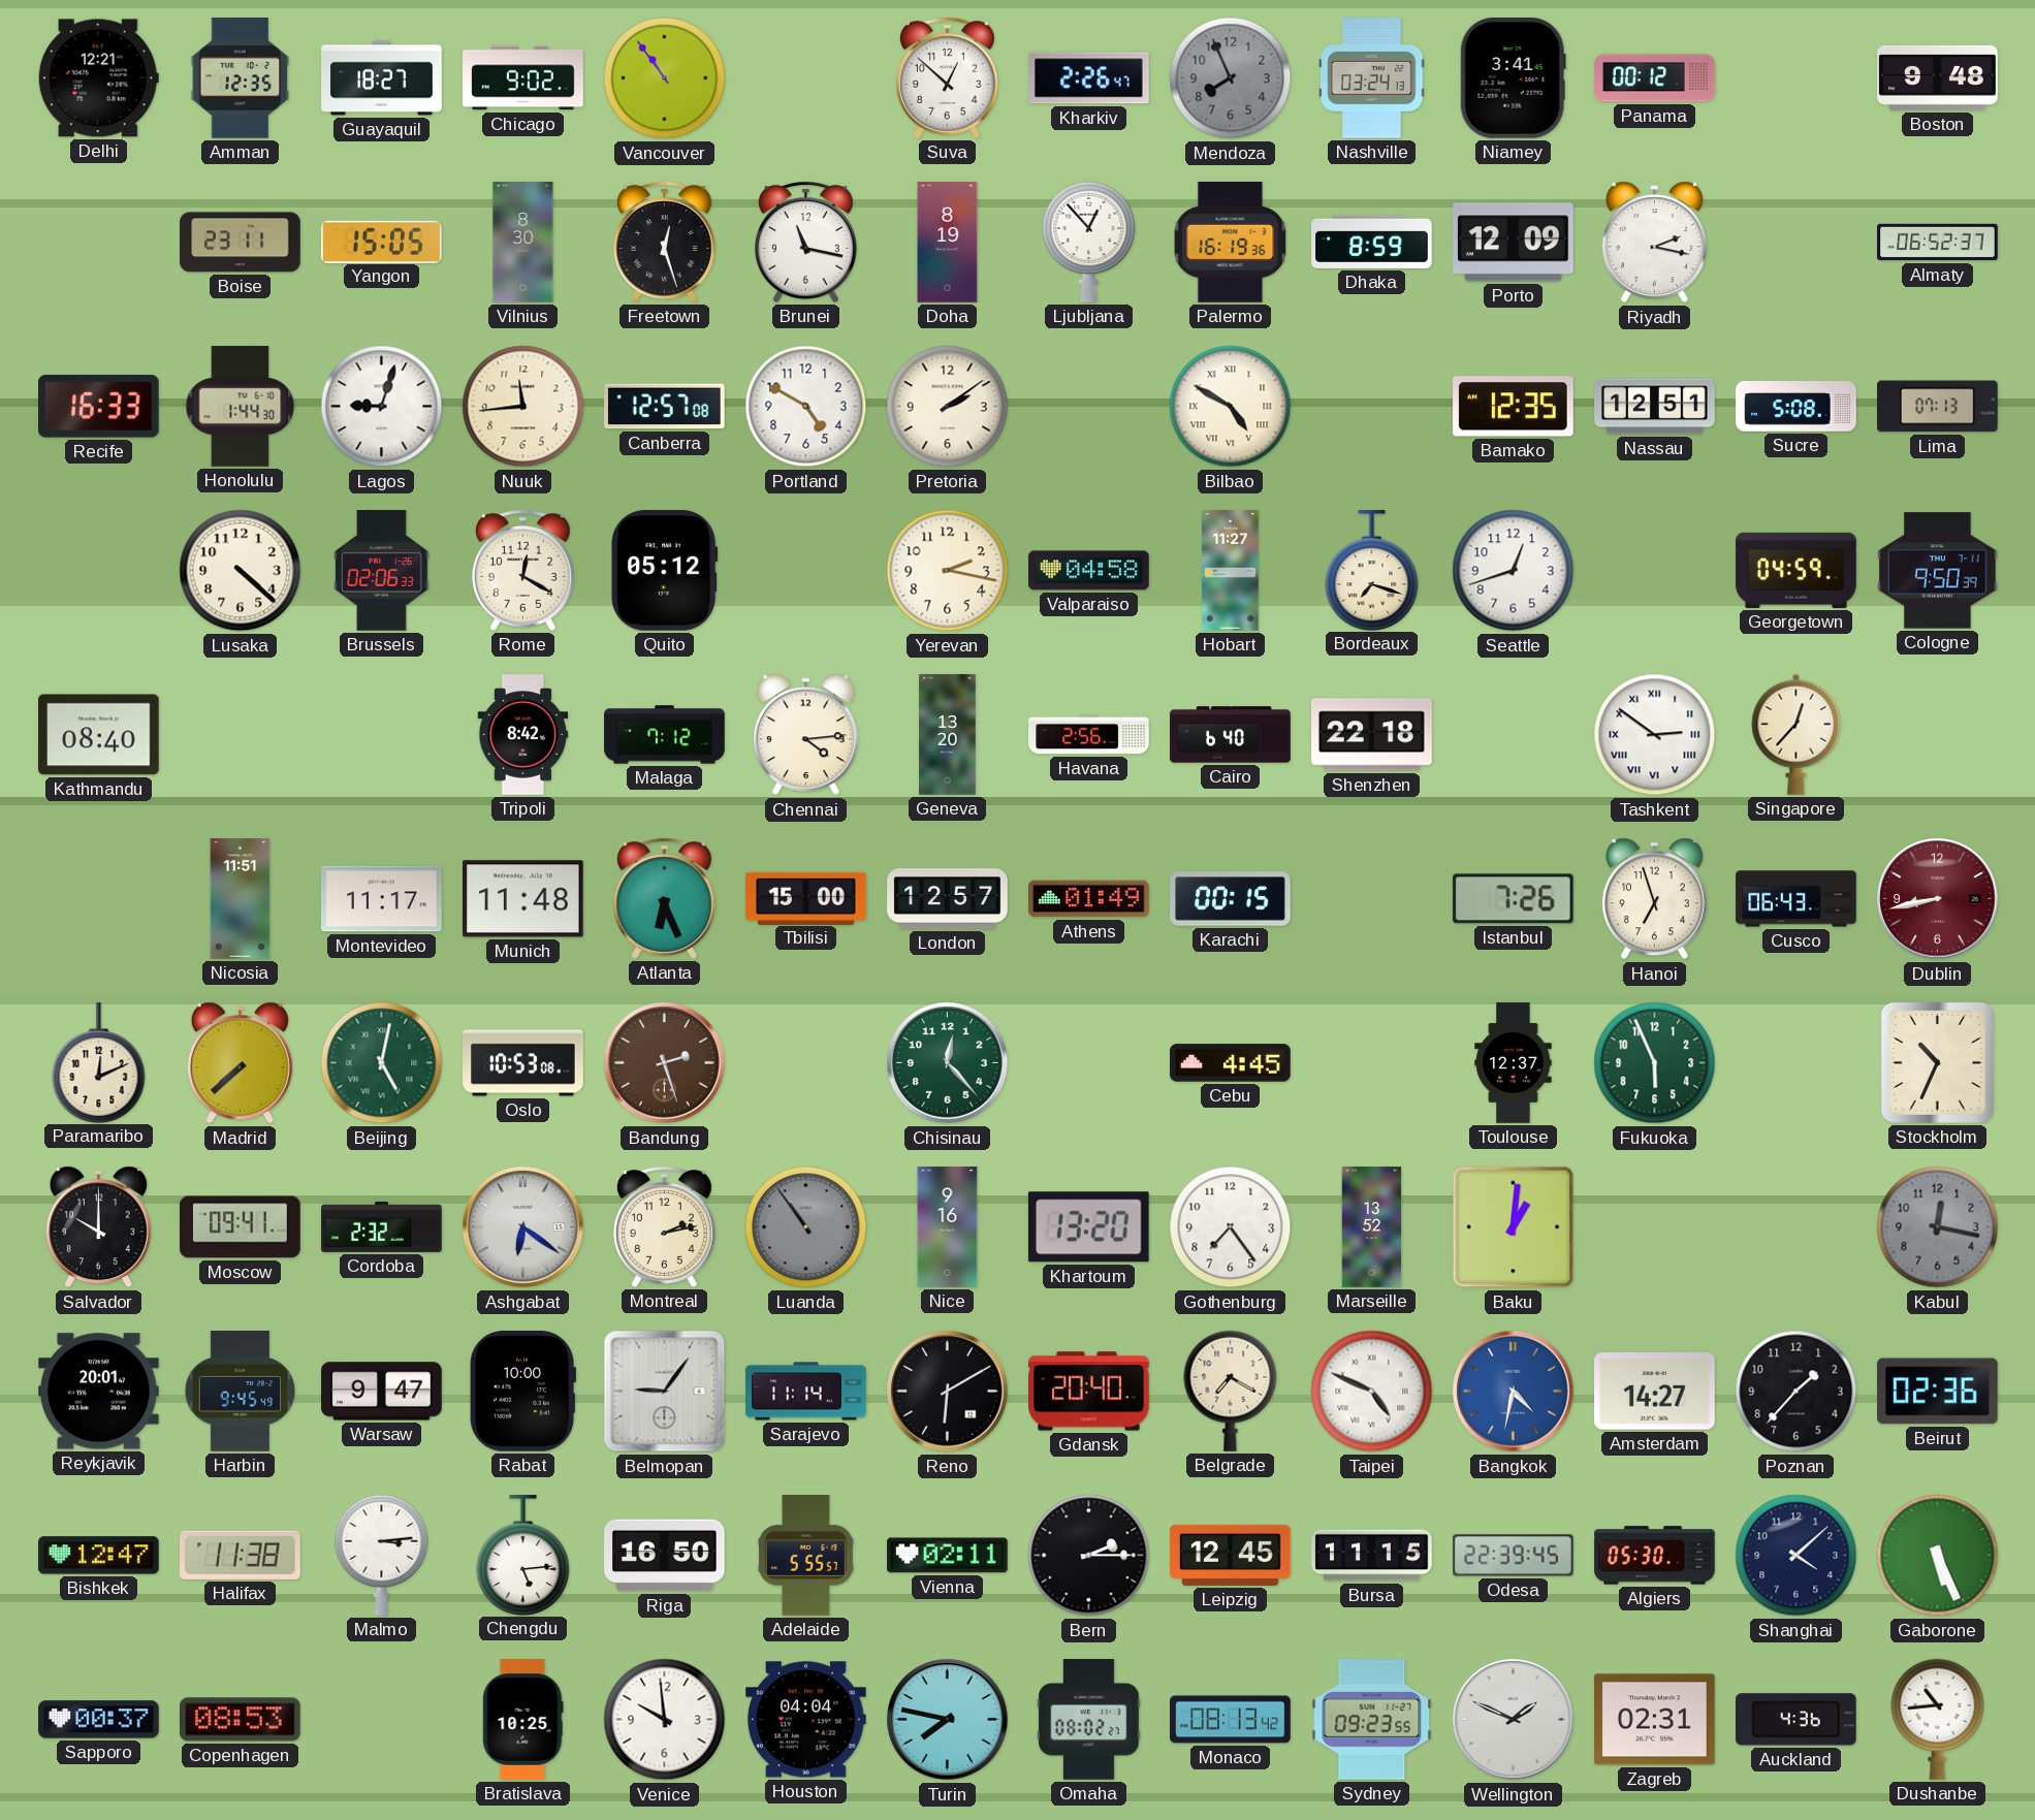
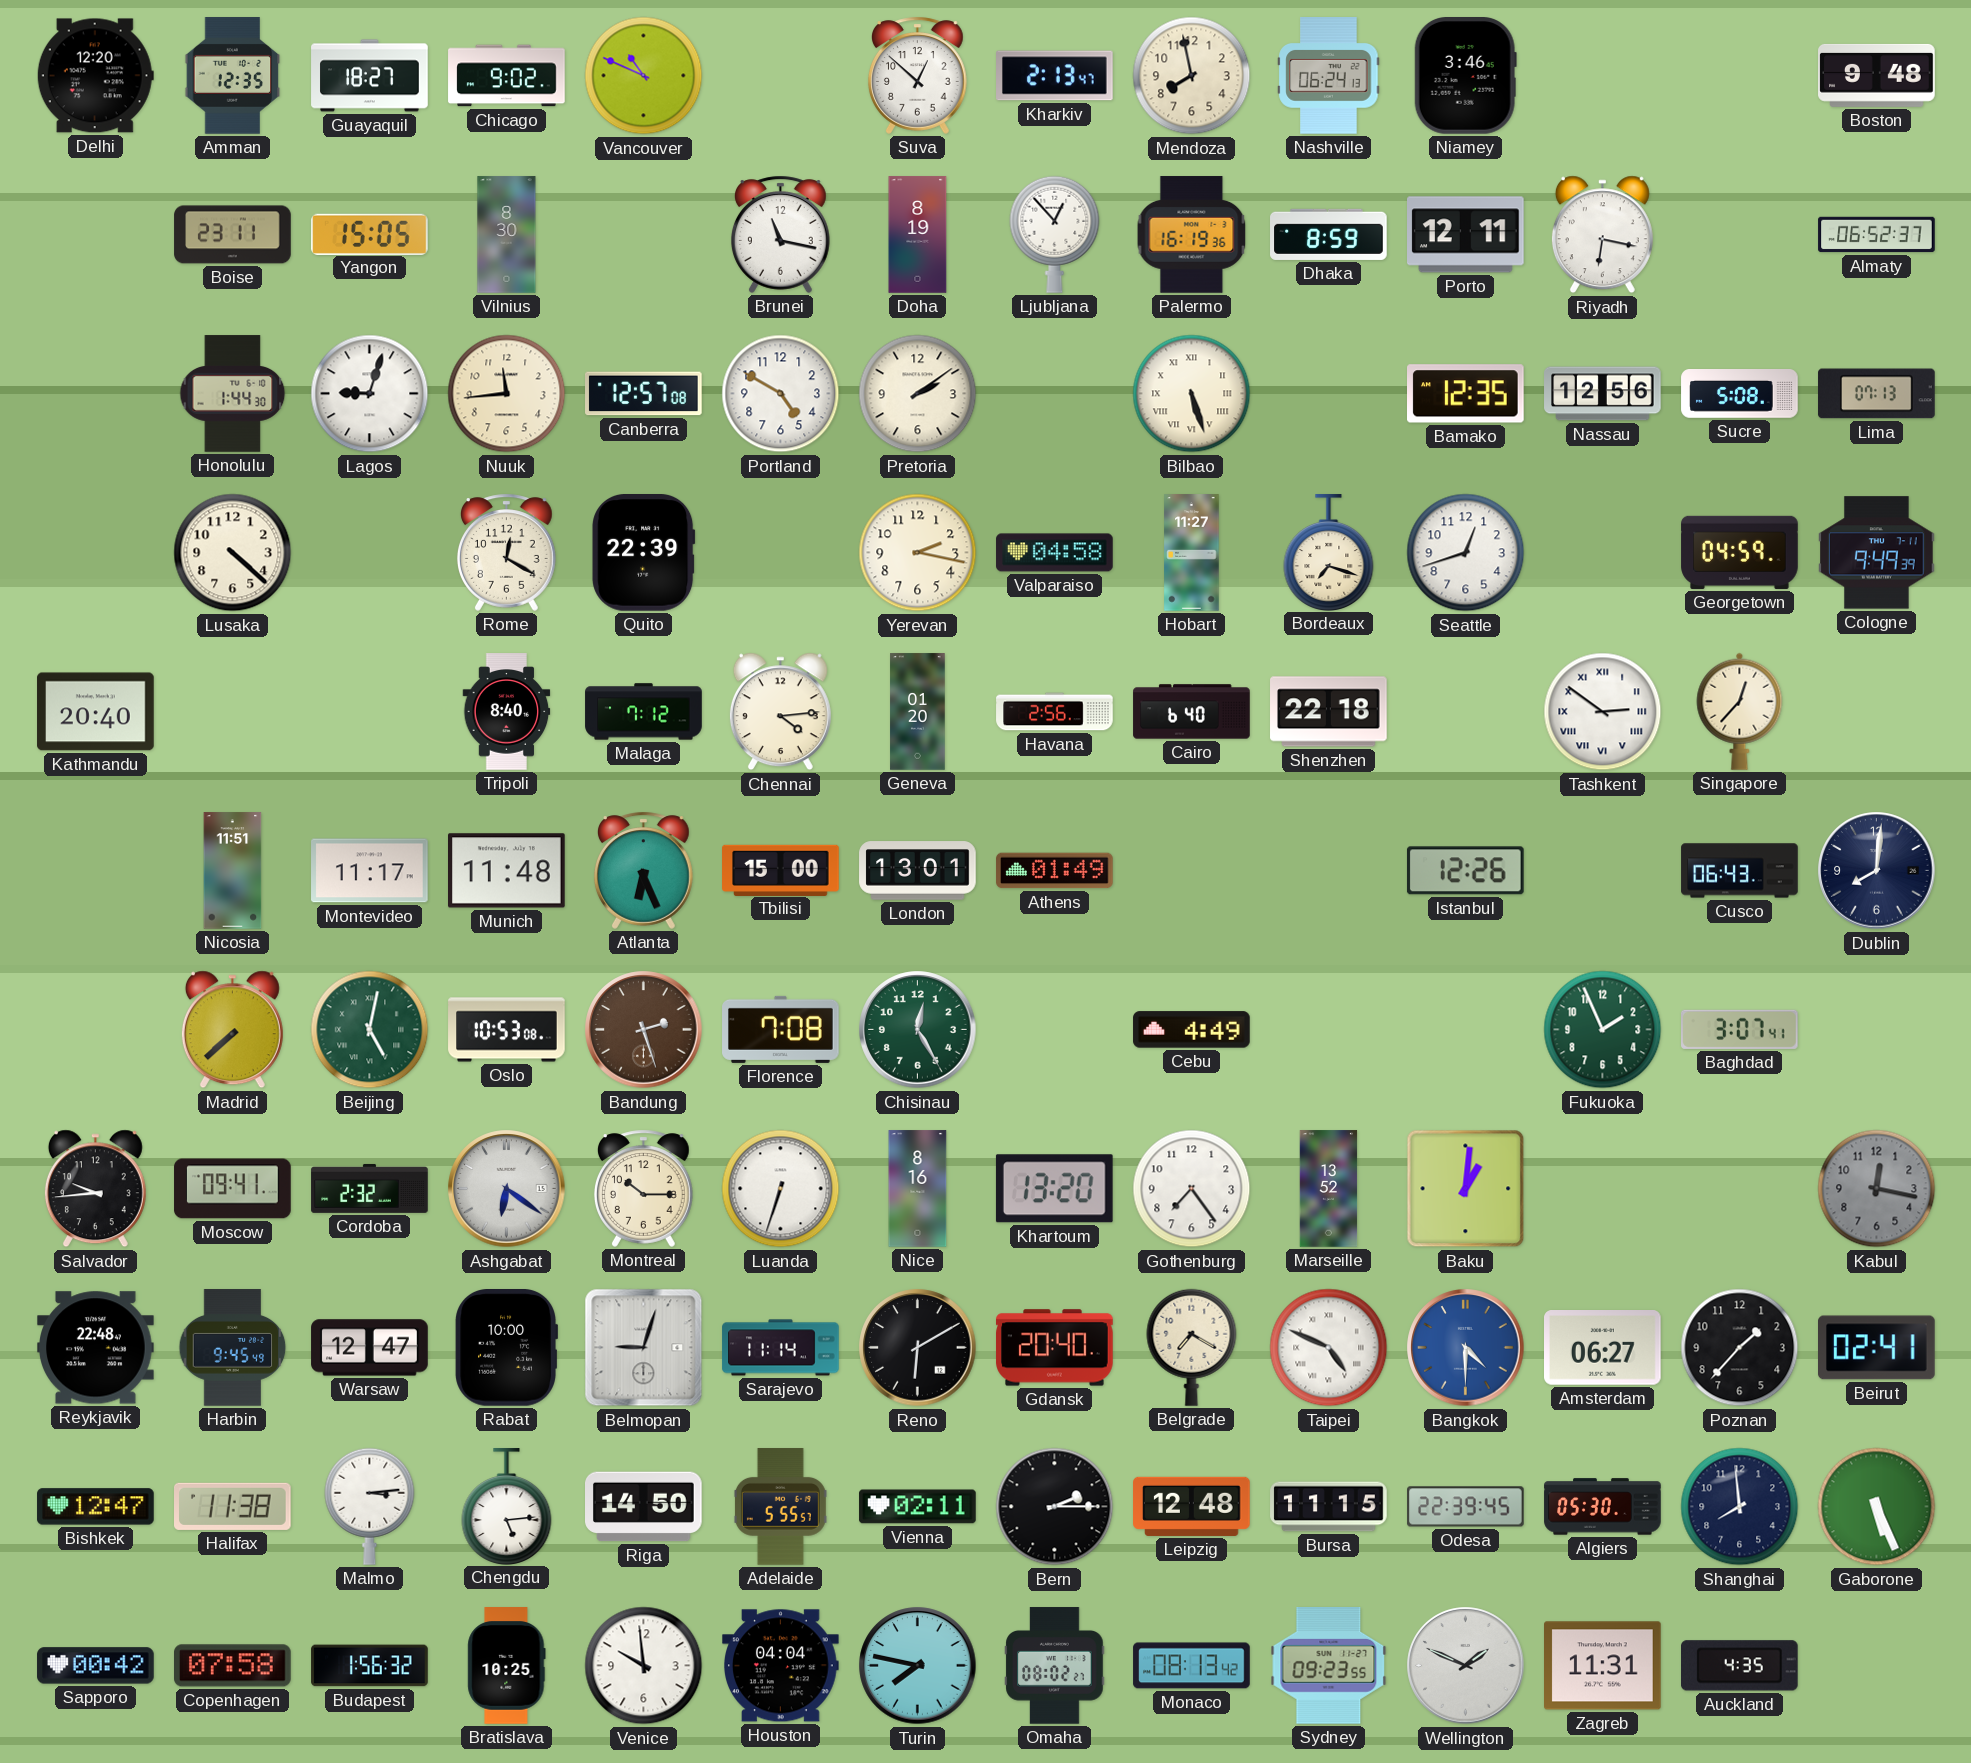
Delhi: 12:21 -> 12:20
Vancouver: 10:54 -> 10:49
Kharkiv: 2:26 -> 2:13
Mendoza: 7:56 -> 7:58
Mendoza dial: grey -> cream
Nashville: 03:24 -> 06:24
Niamey: 3:41 -> 3:46
Panama: 00:12 -> none
Freetown: 12:27 -> none
Porto: 12:09 -> 12:11
Riyadh: 2:17 -> 6:17
Recife: 16:33 -> none
Bilbao: 4:50 -> 5:27
Nassau: 12:51 -> 12:56
Brussels: 02:06 -> none
Quito: 05:12 -> 22:39
Cologne: 9:50 -> 9:49
Kathmandu: 08:40 -> 20:40
Tripoli: 8:42 -> 8:40
Geneva: 13:20 -> 01:20
London: 12:57 -> 13:01
Karachi: 00:15 -> none
Istanbul: 7:26 -> 12:26
Hanoi: 6:57 -> none
Dublin: 8:43 -> 8:01
Dublin dial: burgundy -> navy
Paramaribo: 12:11 -> none
Florence: none -> 7:08
Chisinau: 12:23 -> 12:25
Cebu: 4:45 -> 4:49
Toulouse: 12:37 -> none
Fukuoka: 5:56 -> 1:56
Baghdad: none -> 3:07
Stockholm: 10:34 -> none
Salvador: 10:00 -> 9:44
Montreal: 2:13 -> 10:15
Luanda: 10:54 -> 6:33
Luanda dial: grey -> white
Nice: 9:16 -> 8:16
Reykjavik: 20:01 -> 22:48
Warsaw: 9:47 -> 12:47
Belmopan: 9:06 -> 9:03
Bangkok: 4:32 -> 4:30
Amsterdam: 14:27 -> 06:27
Beirut: 02:36 -> 02:41
Riga: 16:50 -> 14:50
Leipzig: 12:45 -> 12:48
Shanghai: 4:08 -> 7:59
Sapporo: 00:37 -> 00:42
Copenhagen: 08:53 -> 07:58
Budapest: none -> 1:56
Zagreb: 02:31 -> 11:31
Auckland: 4:36 -> 4:35
Dushanbe: 10:44 -> none
